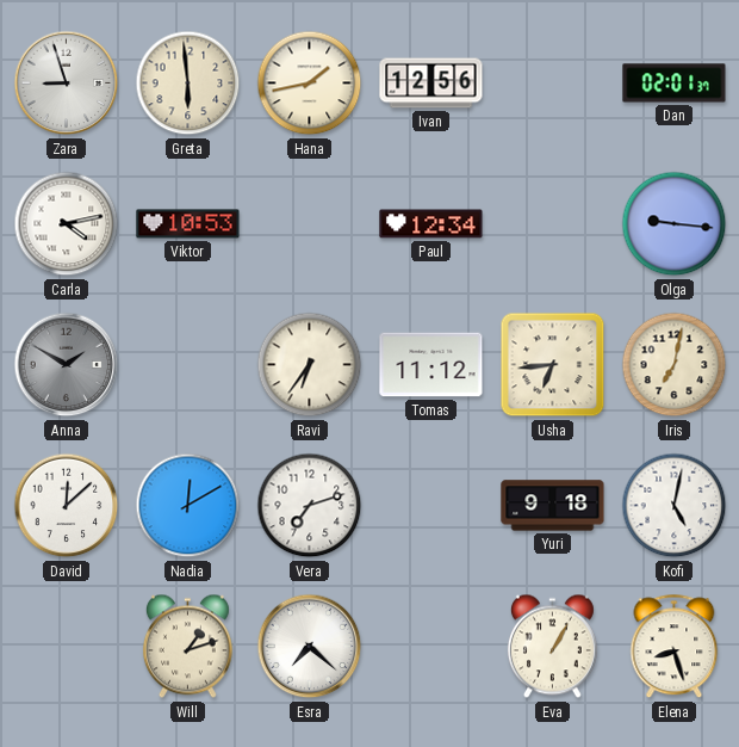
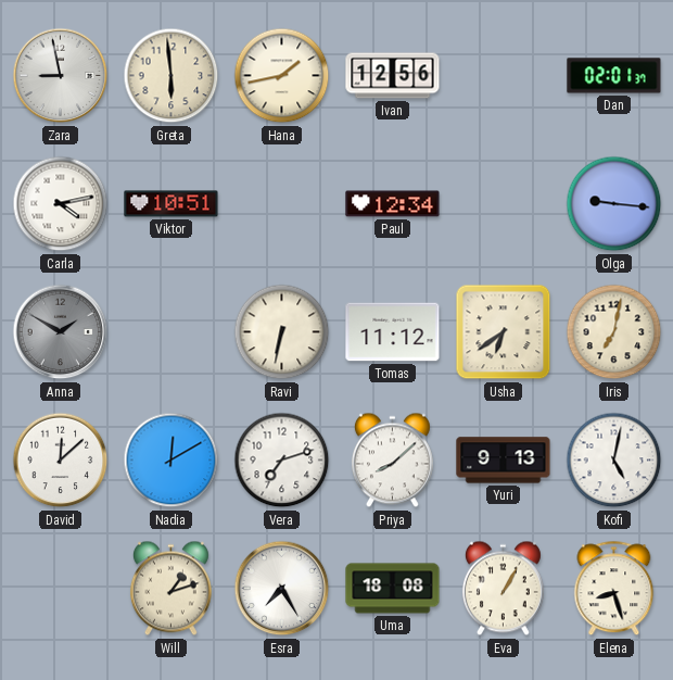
Zara: 8:57 -> 8:58
Viktor: 10:53 -> 10:51
Ravi: 6:36 -> 6:32
Usha: 6:44 -> 6:39
Priya: none -> 8:08
Yuri: 9:18 -> 9:13
Esra: 7:22 -> 7:25
Uma: none -> 18:08
